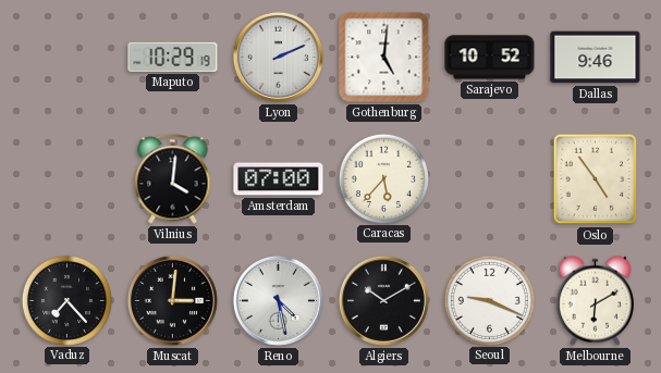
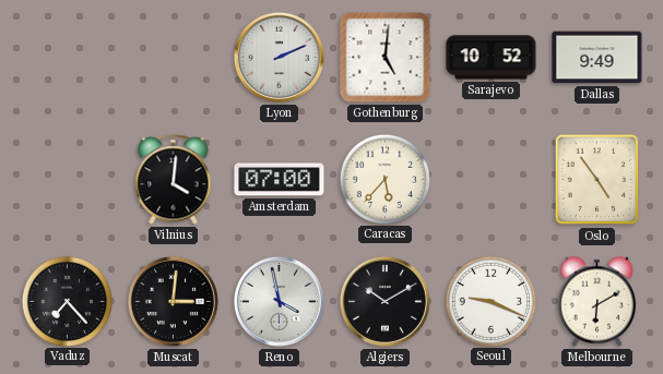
Maputo: 10:29 -> none
Dallas: 9:46 -> 9:49
Reno: 4:28 -> 3:58
